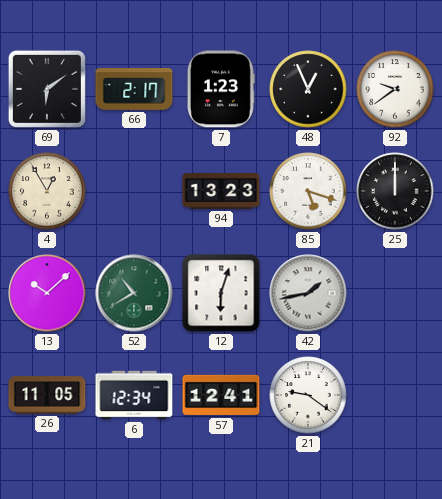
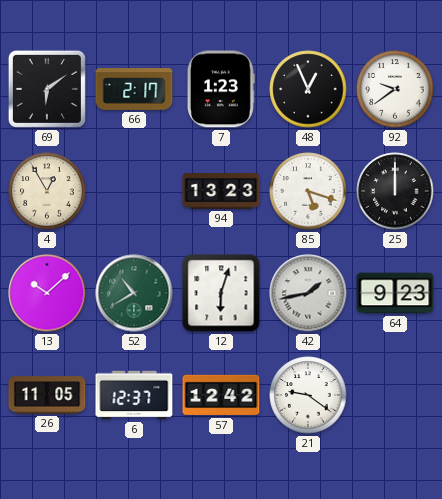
64: none -> 9:23
6: 12:34 -> 12:37
57: 12:41 -> 12:42
